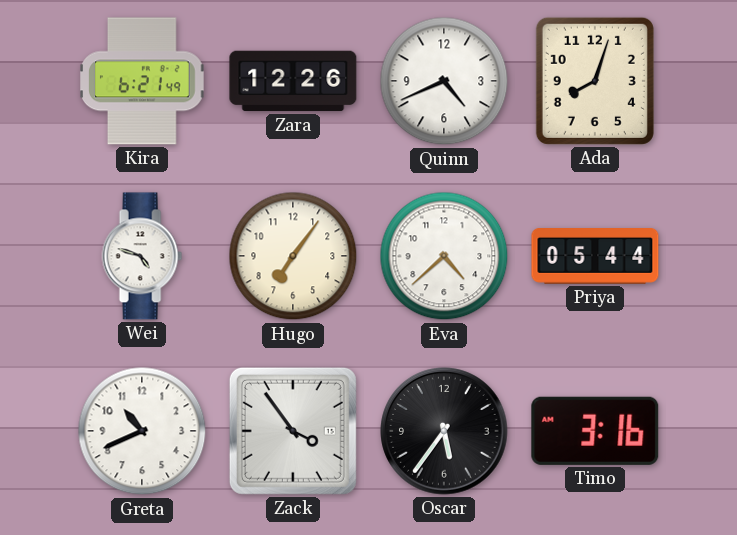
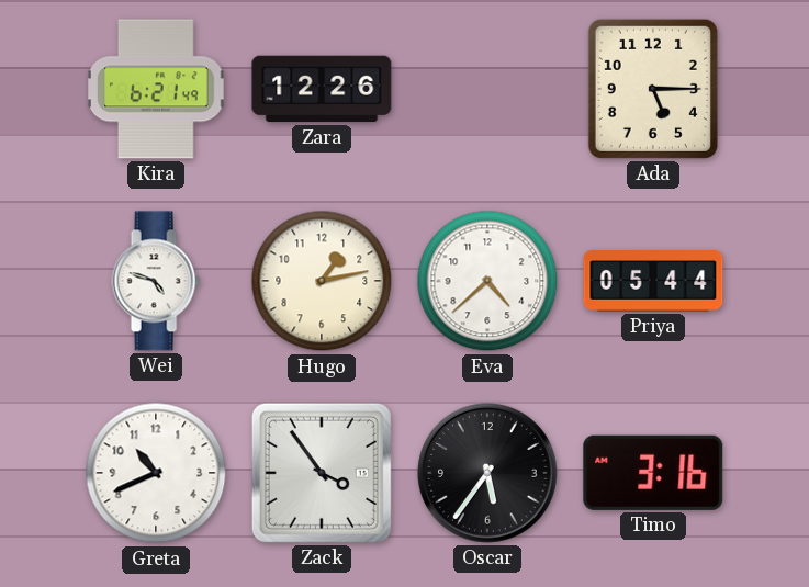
Quinn: 4:41 -> none
Ada: 8:03 -> 5:15
Hugo: 7:06 -> 1:13
